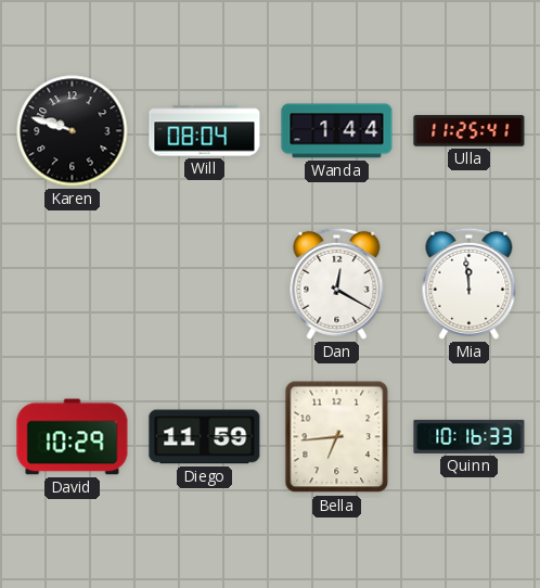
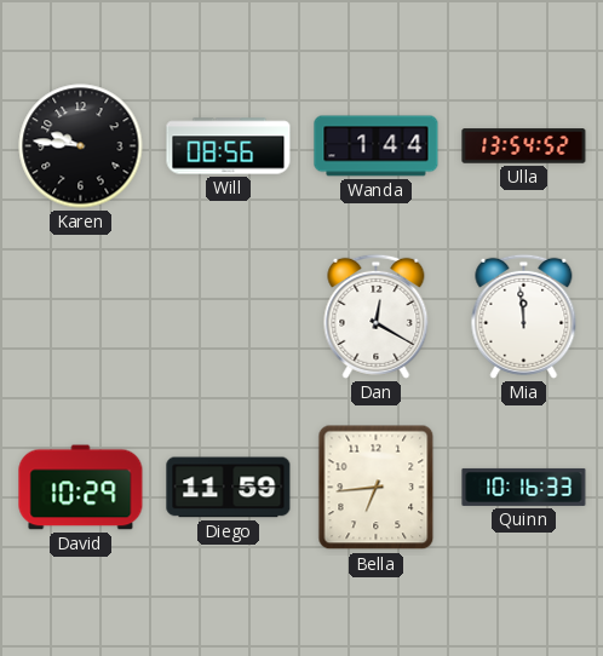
Karen: 9:48 -> 9:46
Will: 08:04 -> 08:56
Ulla: 11:25 -> 13:54
